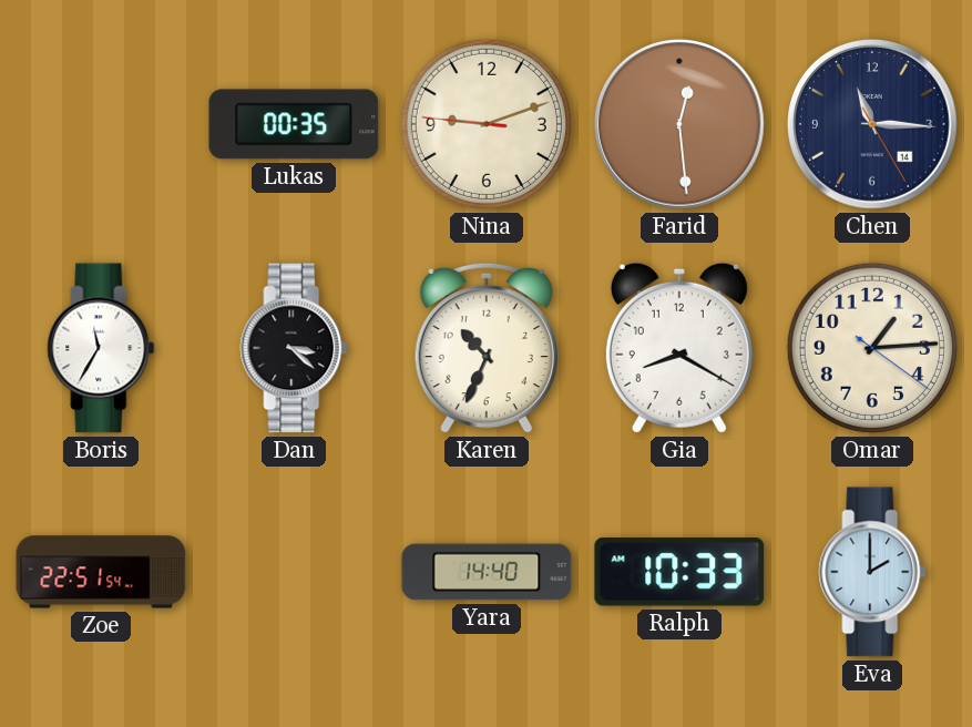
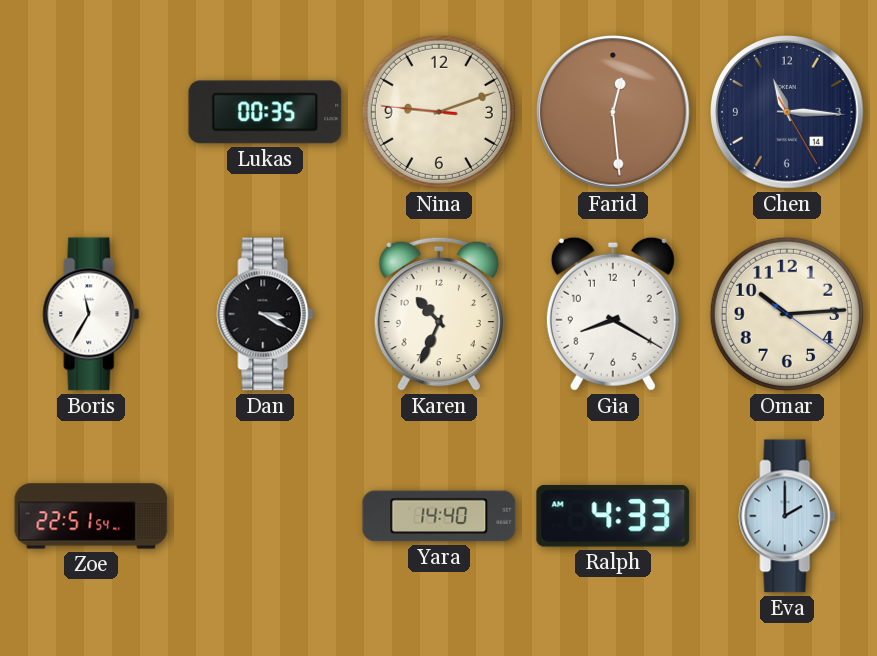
Dan: 3:22 -> 3:20
Omar: 1:14 -> 10:14
Ralph: 10:33 -> 4:33
